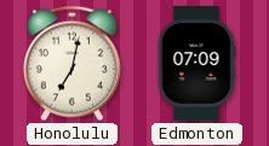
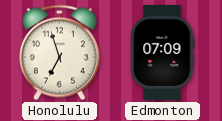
Honolulu: 7:02 -> 6:57
